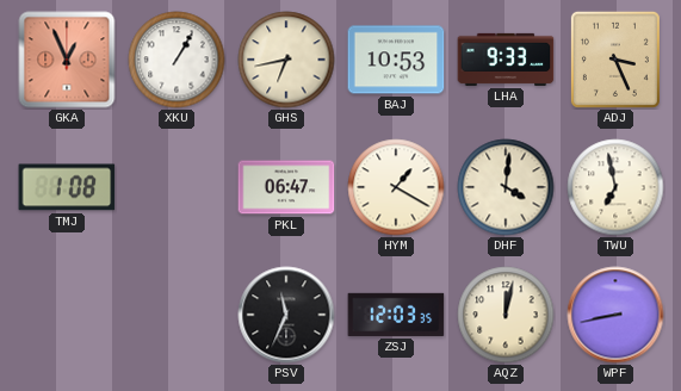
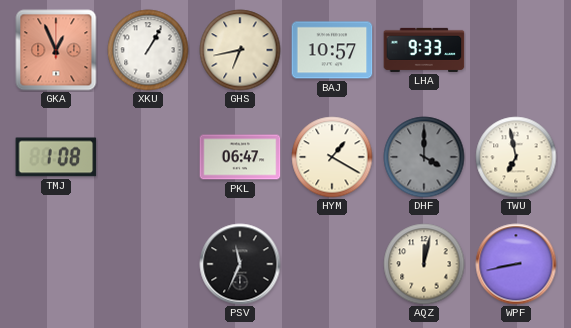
BAJ: 10:53 -> 10:57
ADJ: 3:26 -> none
DHF: 4:01 -> 4:00
DHF dial: cream -> grey
ZSJ: 12:03 -> none
